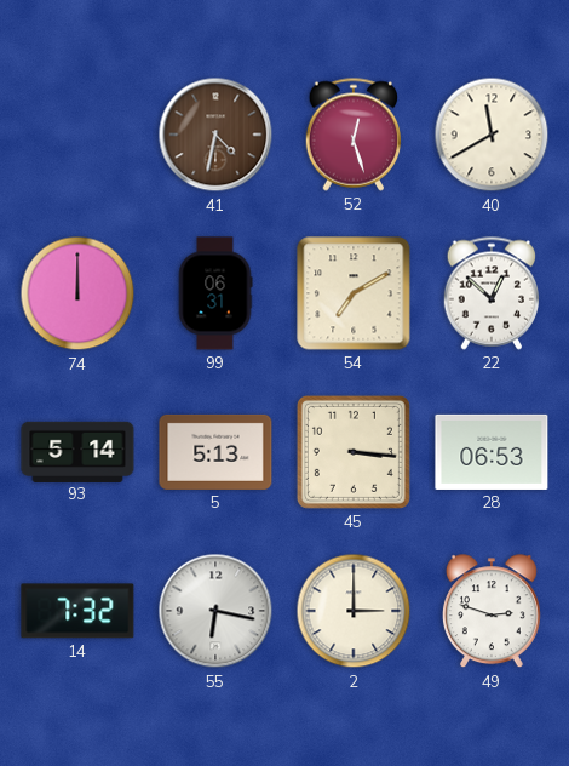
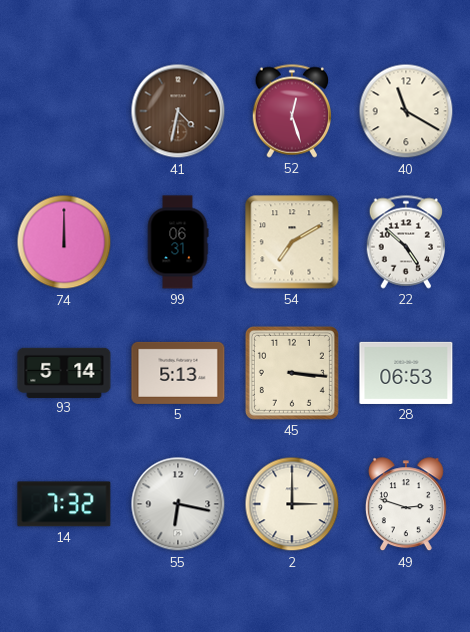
40: 11:40 -> 11:20
22: 12:52 -> 4:52
